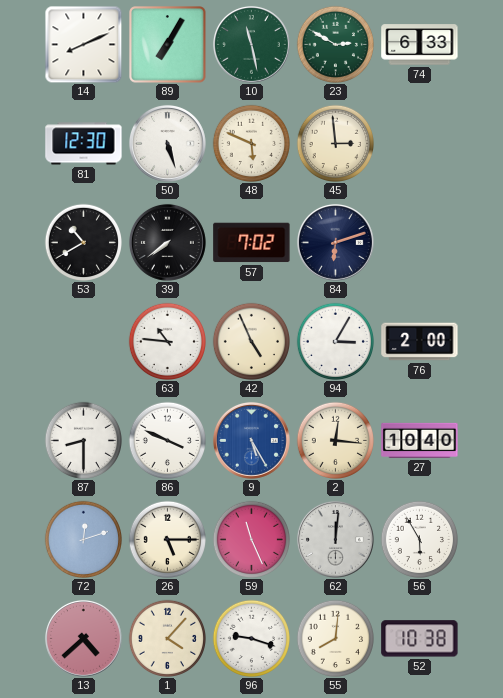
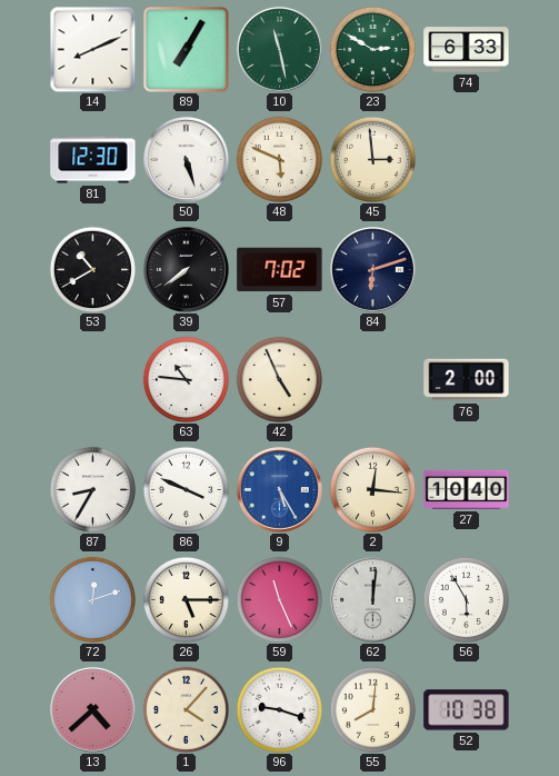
94: 3:05 -> none
87: 8:30 -> 8:35
